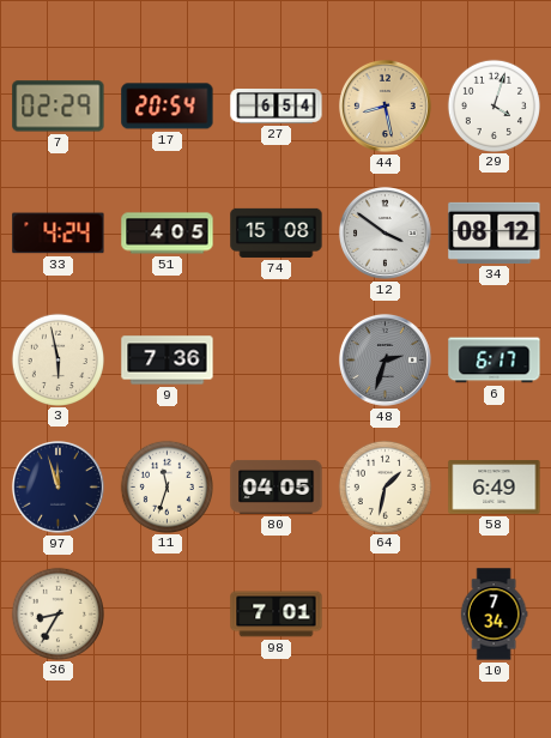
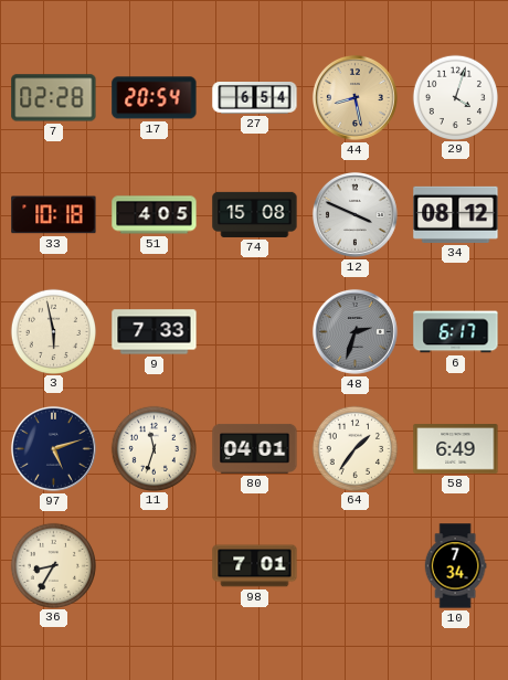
7: 02:29 -> 02:28
33: 4:24 -> 10:18
12: 3:51 -> 3:49
9: 7:36 -> 7:33
97: 11:57 -> 5:12
80: 04:05 -> 04:01
64: 1:32 -> 1:36
